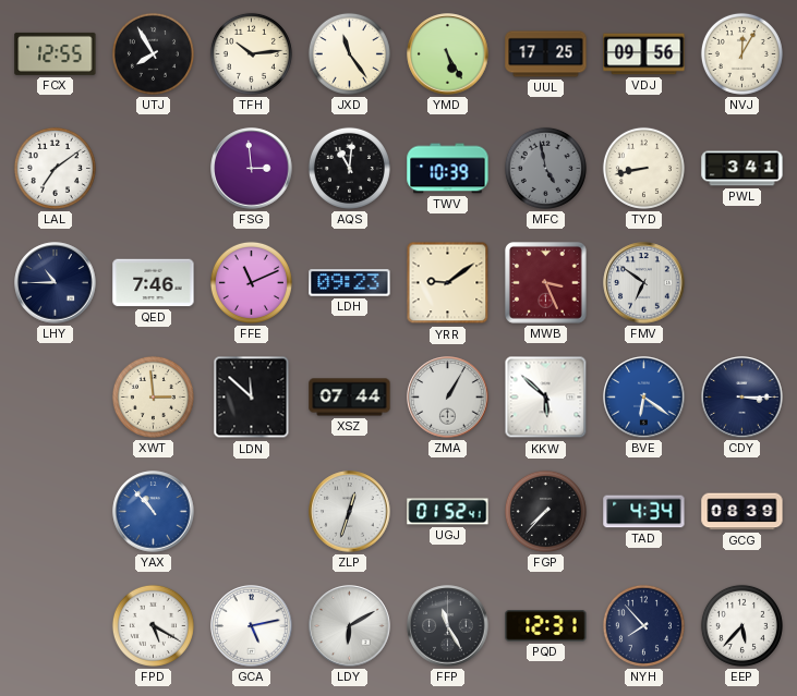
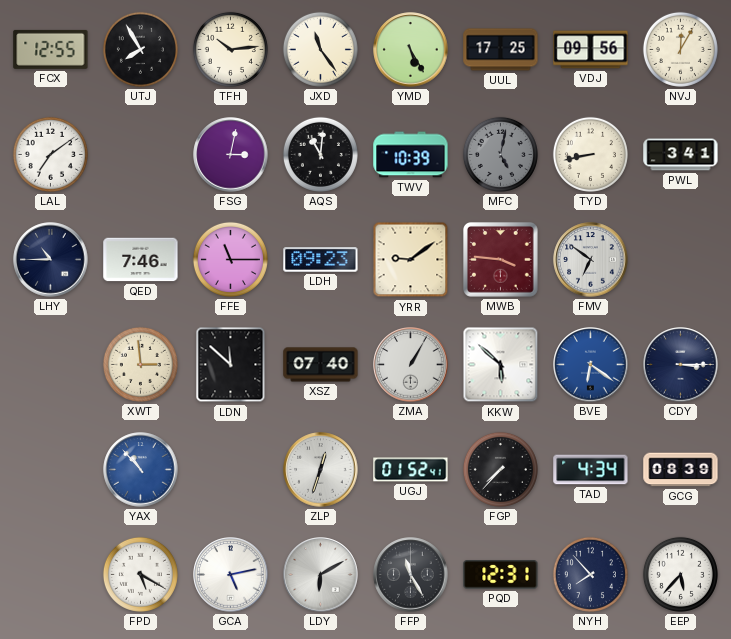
FSG: 2:59 -> 3:02
MFC: 4:58 -> 5:02
FFE: 11:11 -> 11:15
MWB: 3:26 -> 3:46
XSZ: 07:44 -> 07:40
